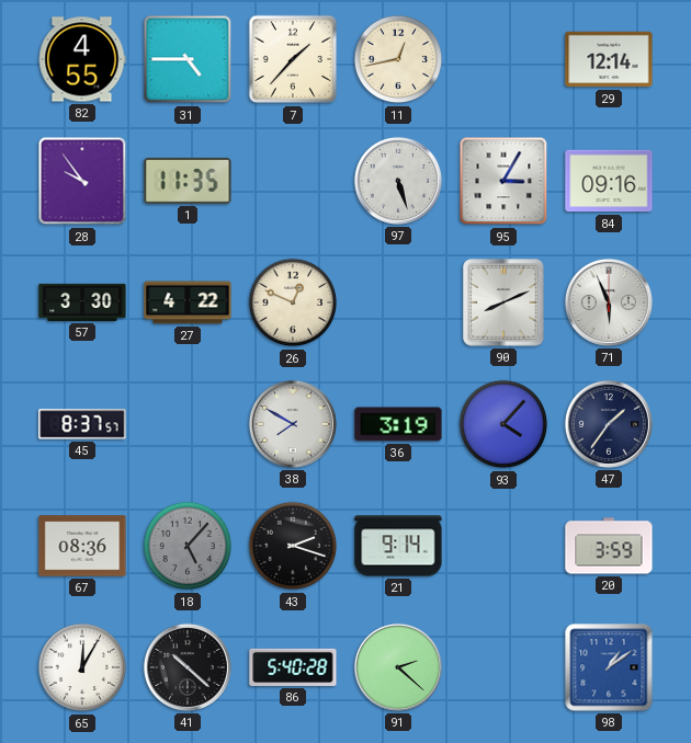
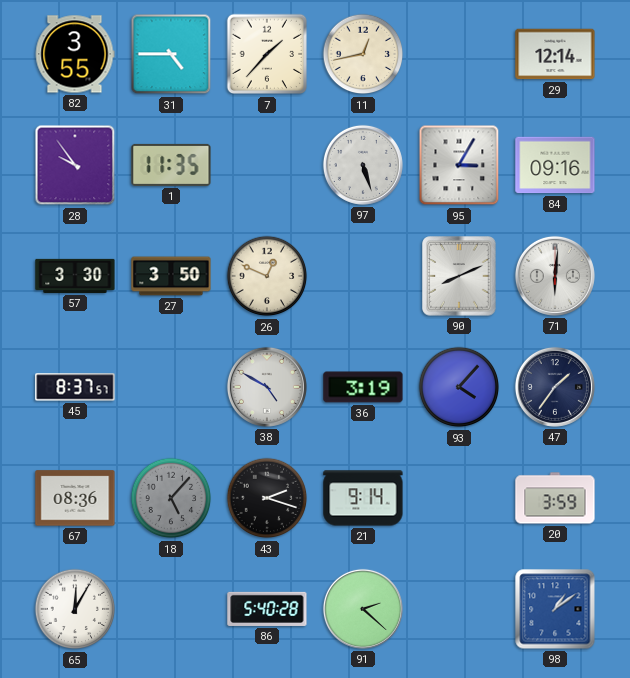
82: 4:55 -> 3:55
27: 4:22 -> 3:50
71: 5:56 -> 6:01
38: 7:50 -> 4:50
41: 10:22 -> none
